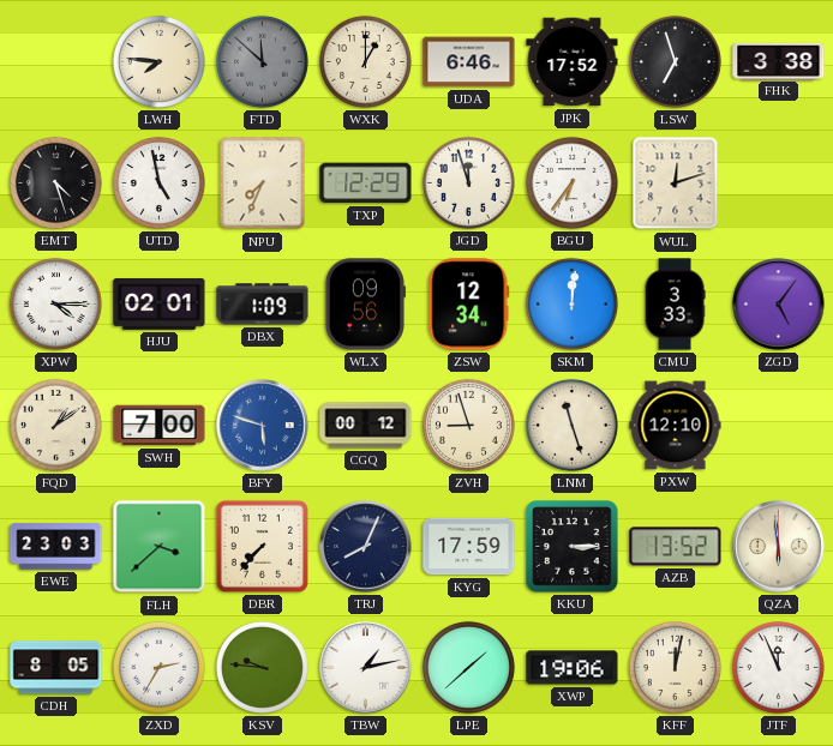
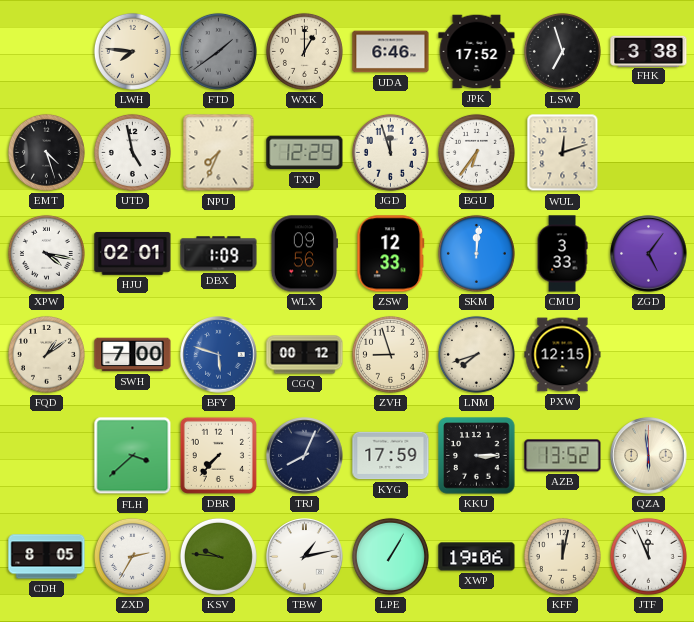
FTD: 11:52 -> 1:39
XPW: 4:15 -> 4:17
ZSW: 12:34 -> 12:33
LNM: 11:27 -> 7:42
PXW: 12:10 -> 12:15
EWE: 23:03 -> none
LPE: 1:38 -> 1:05
